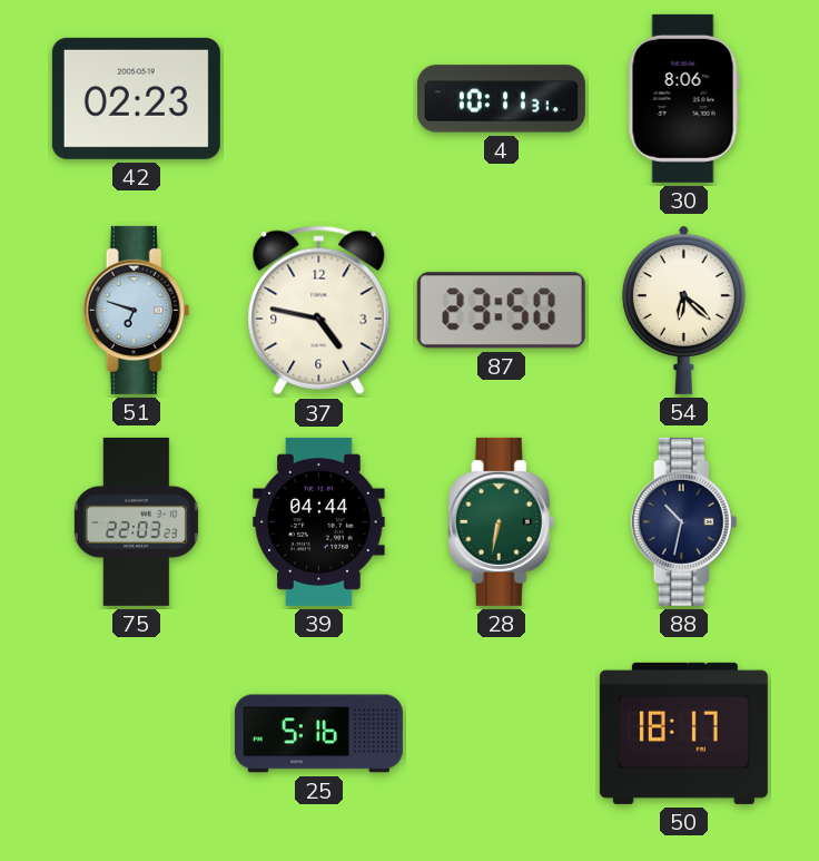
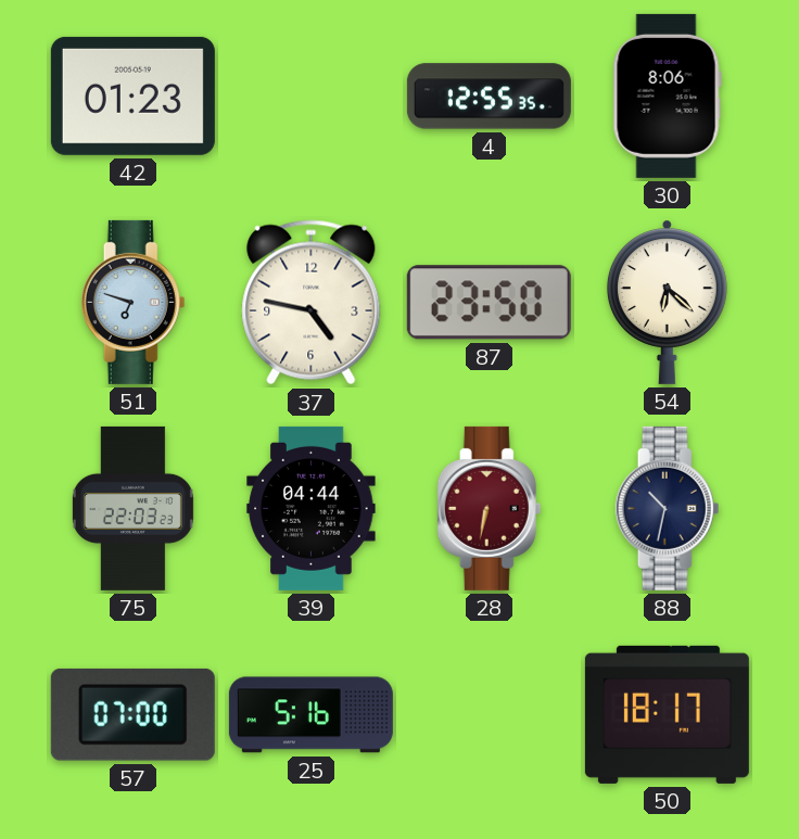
42: 02:23 -> 01:23
4: 10:11 -> 12:55
28 dial: green -> burgundy
57: none -> 07:00
